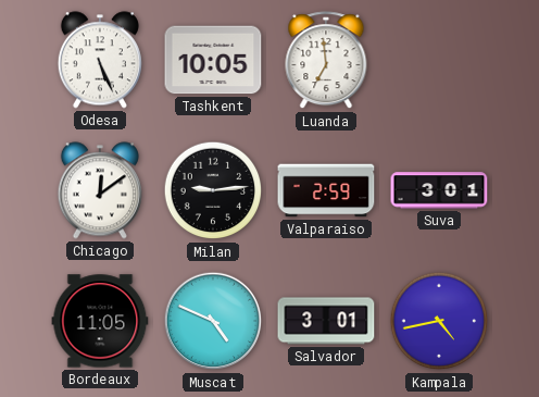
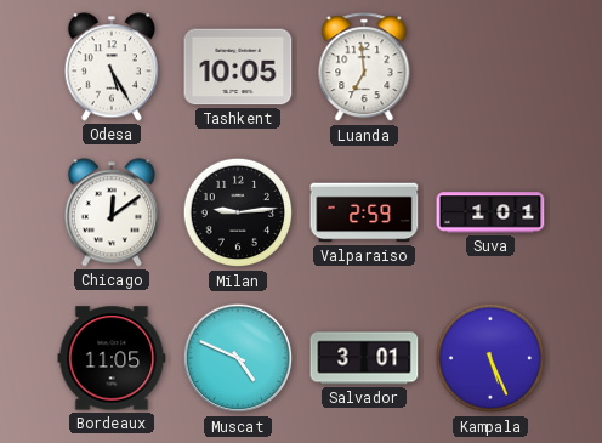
Odesa: 5:26 -> 5:25
Suva: 3:01 -> 1:01
Kampala: 4:43 -> 5:26
